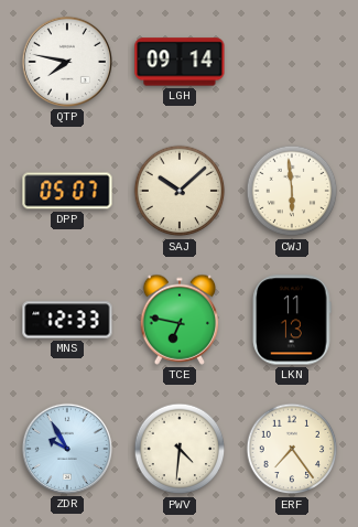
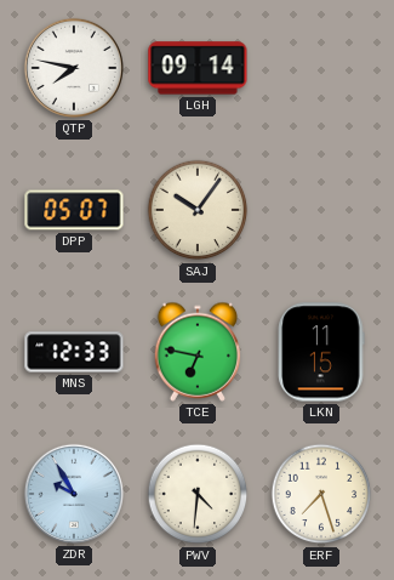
SAJ: 10:08 -> 10:06
CWJ: 5:59 -> none
LKN: 11:13 -> 11:15
ERF: 7:24 -> 7:27
